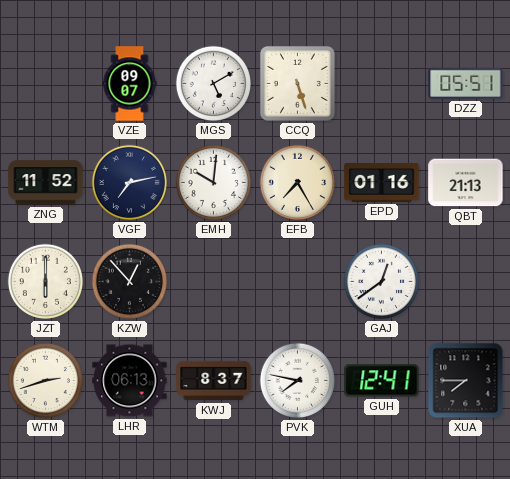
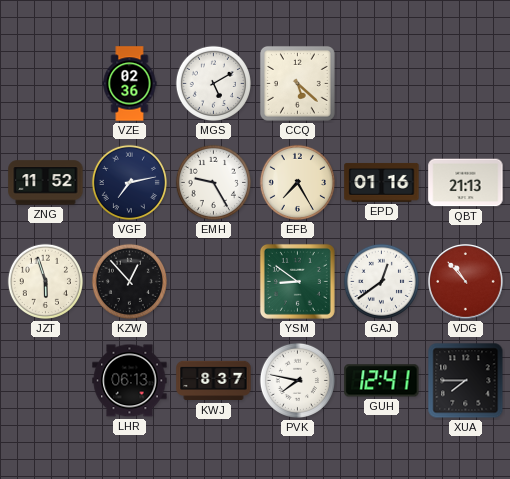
VZE: 09:07 -> 02:36
CCQ: 5:27 -> 5:22
DZZ: 05:51 -> none
EMH: 10:01 -> 9:25
JZT: 6:00 -> 5:57
YSM: none -> 8:51
VDG: none -> 10:53
WTM: 2:42 -> none
